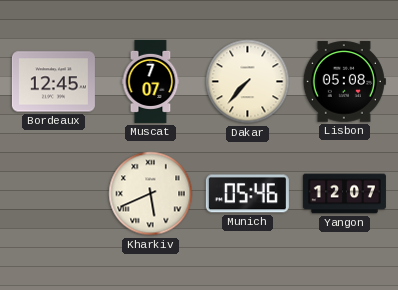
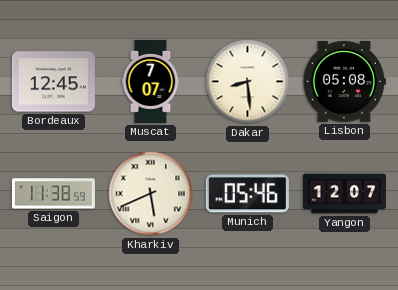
Dakar: 7:37 -> 8:29
Saigon: none -> 11:38
